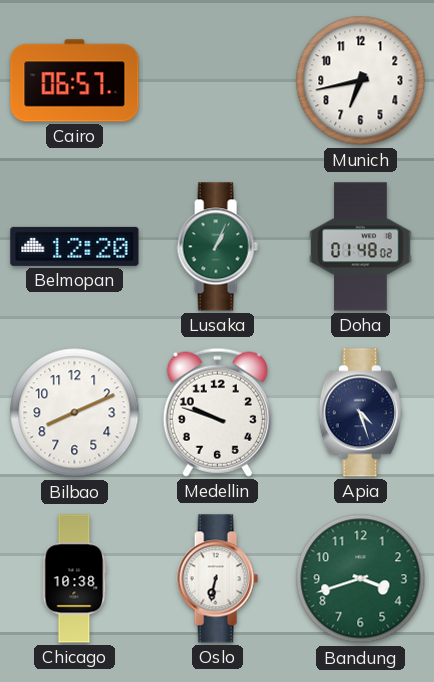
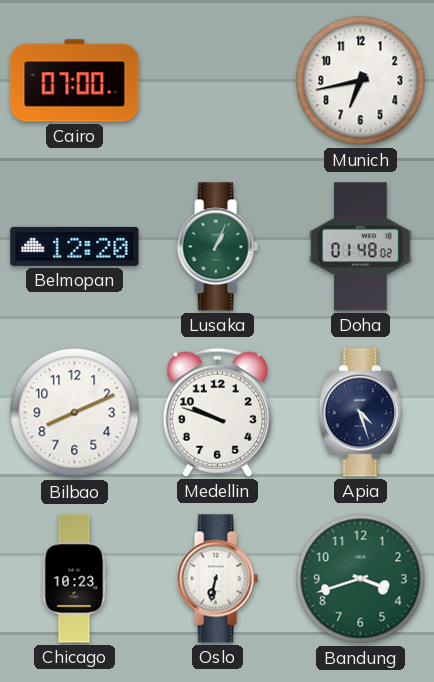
Cairo: 06:57 -> 07:00
Chicago: 10:38 -> 10:23
